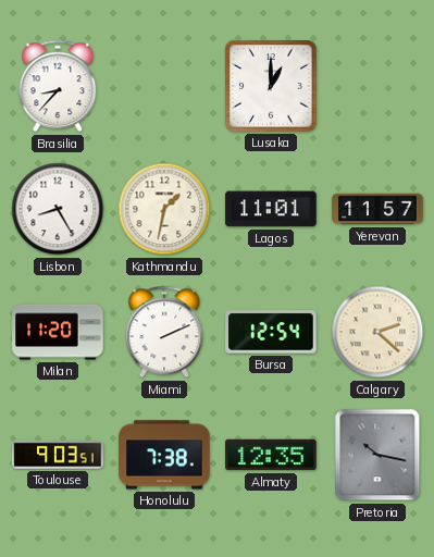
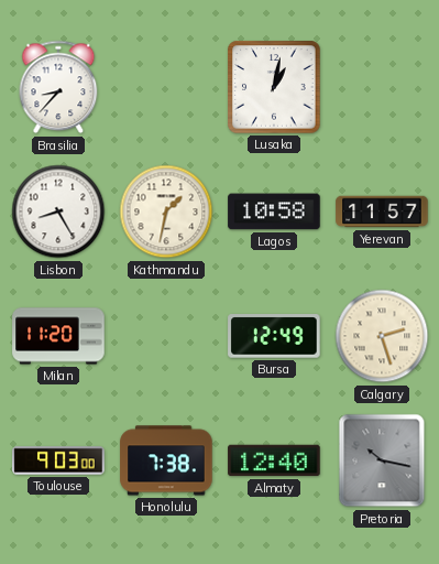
Lusaka: 1:00 -> 1:02
Lagos: 11:01 -> 10:58
Miami: 2:11 -> none
Bursa: 12:54 -> 12:49
Calgary: 2:22 -> 2:27
Toulouse: 9:03:51 -> 9:03:00
Almaty: 12:35 -> 12:40
